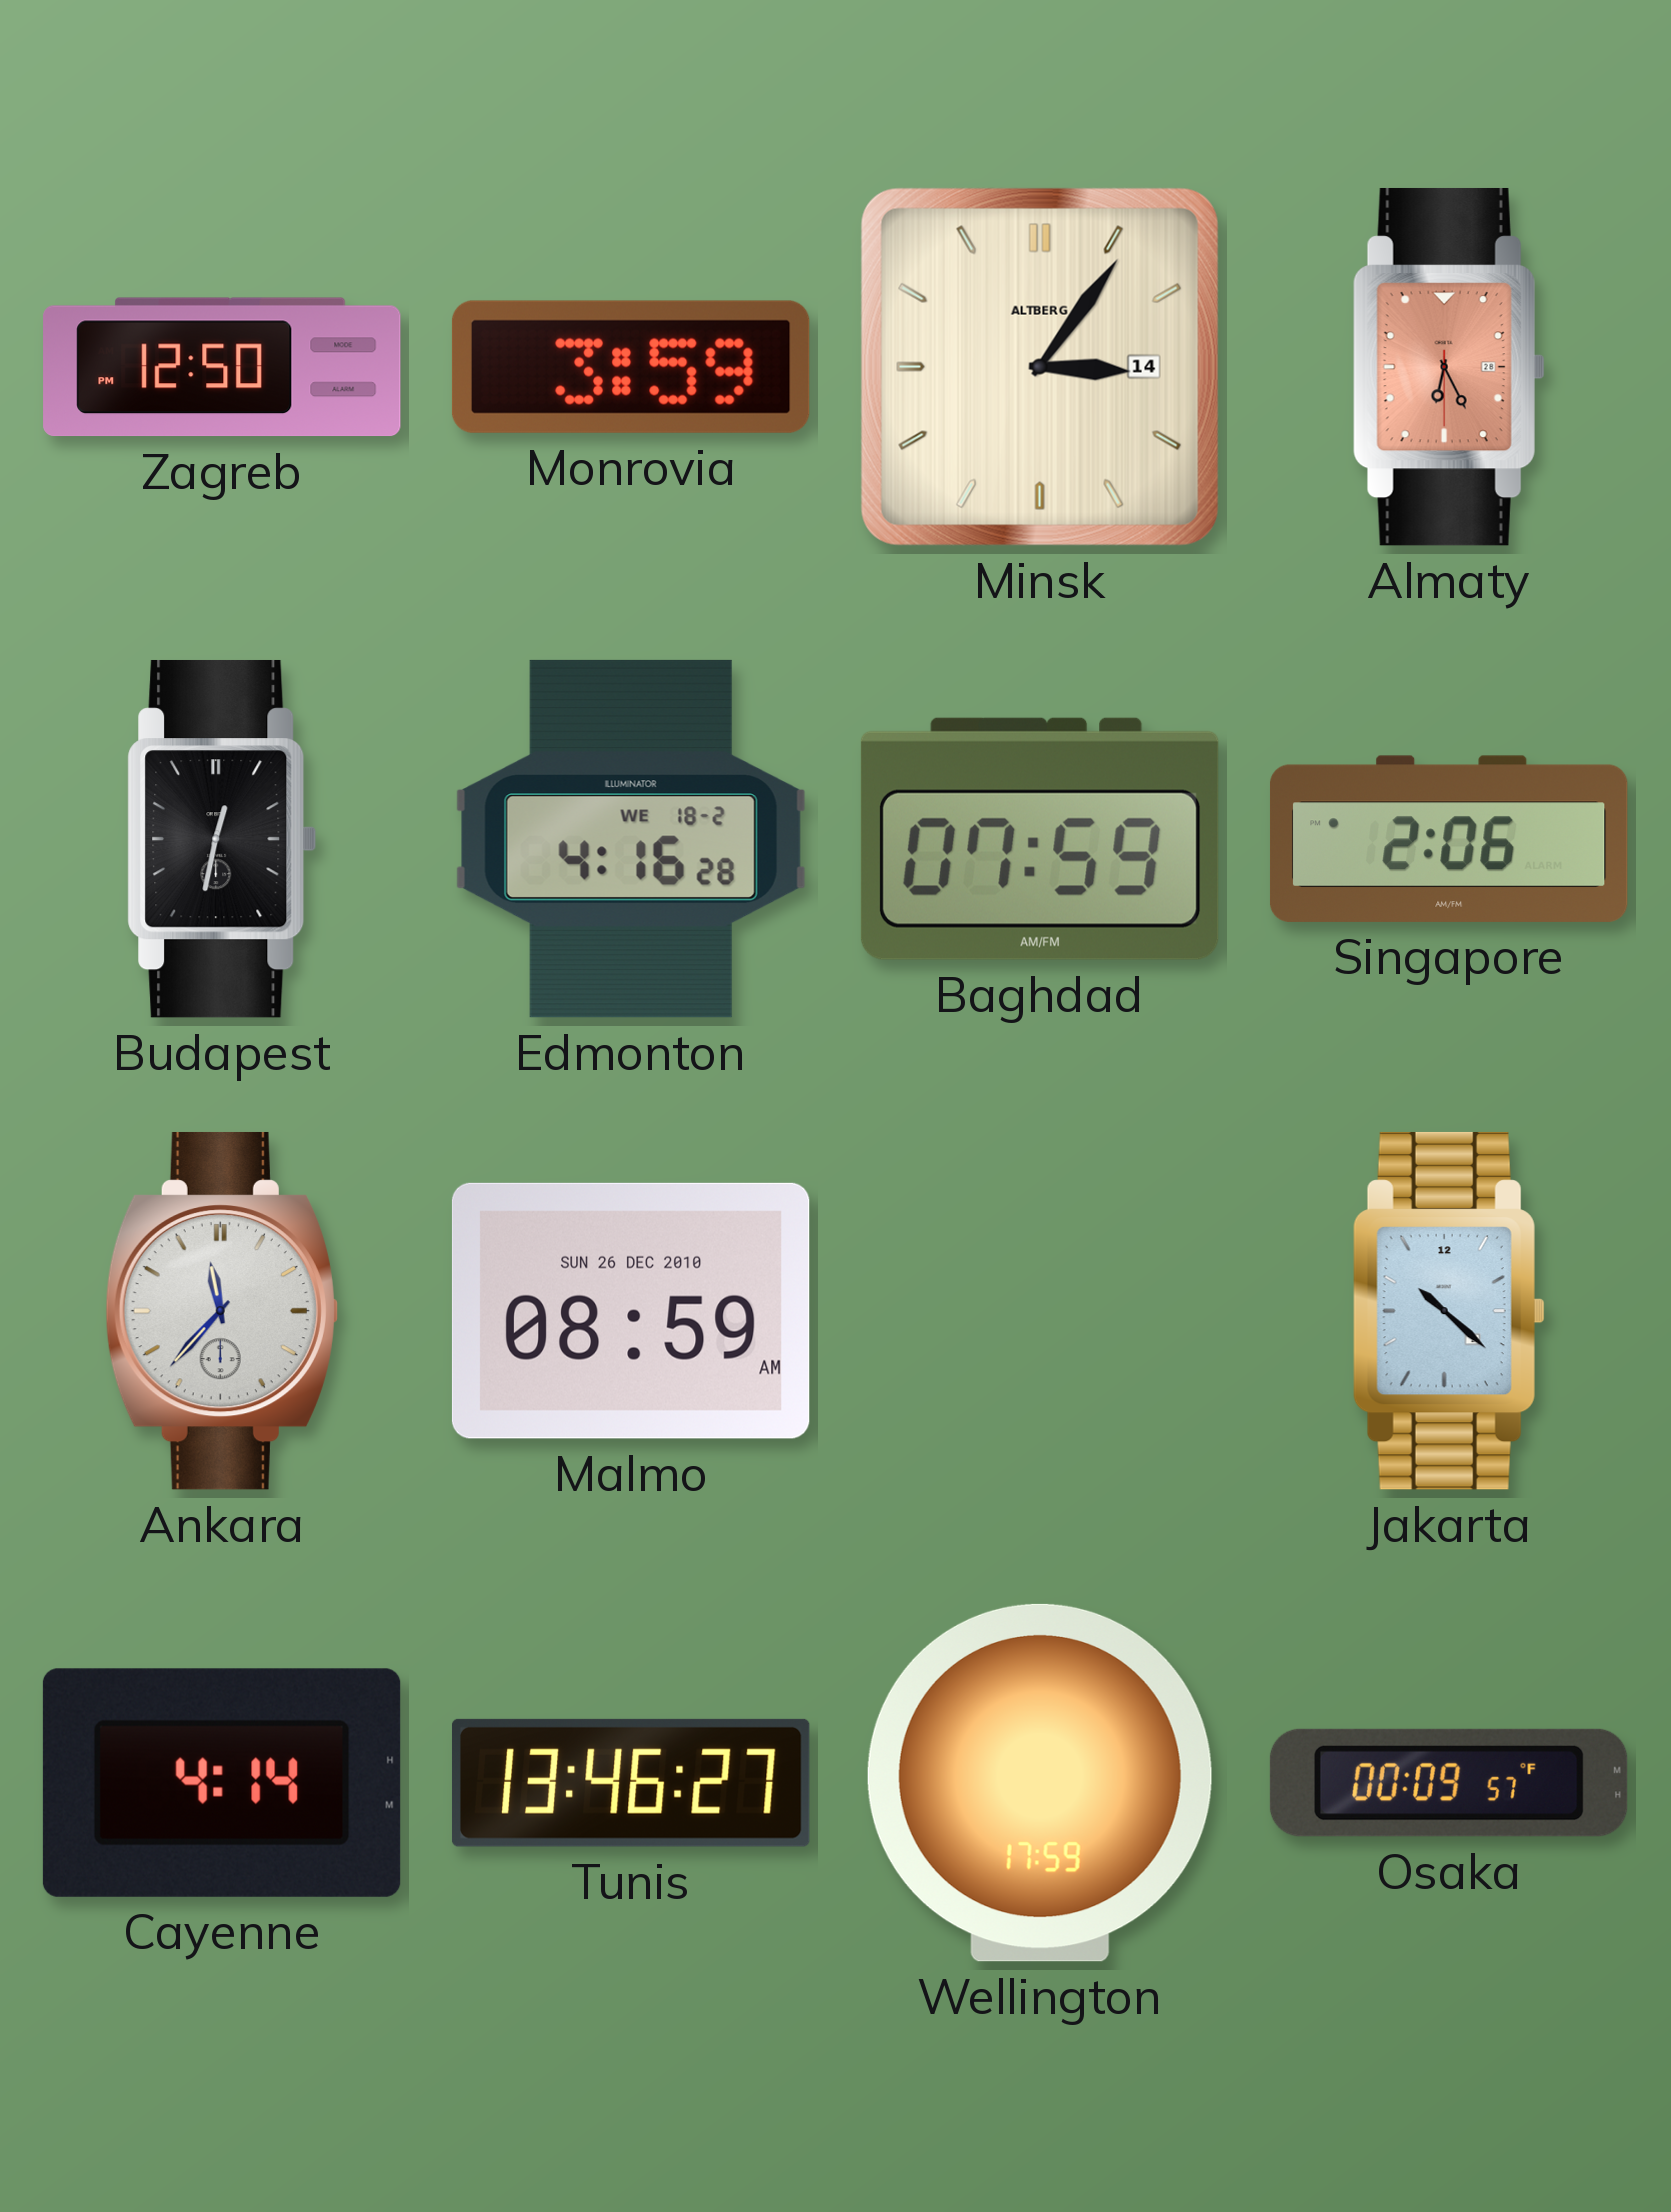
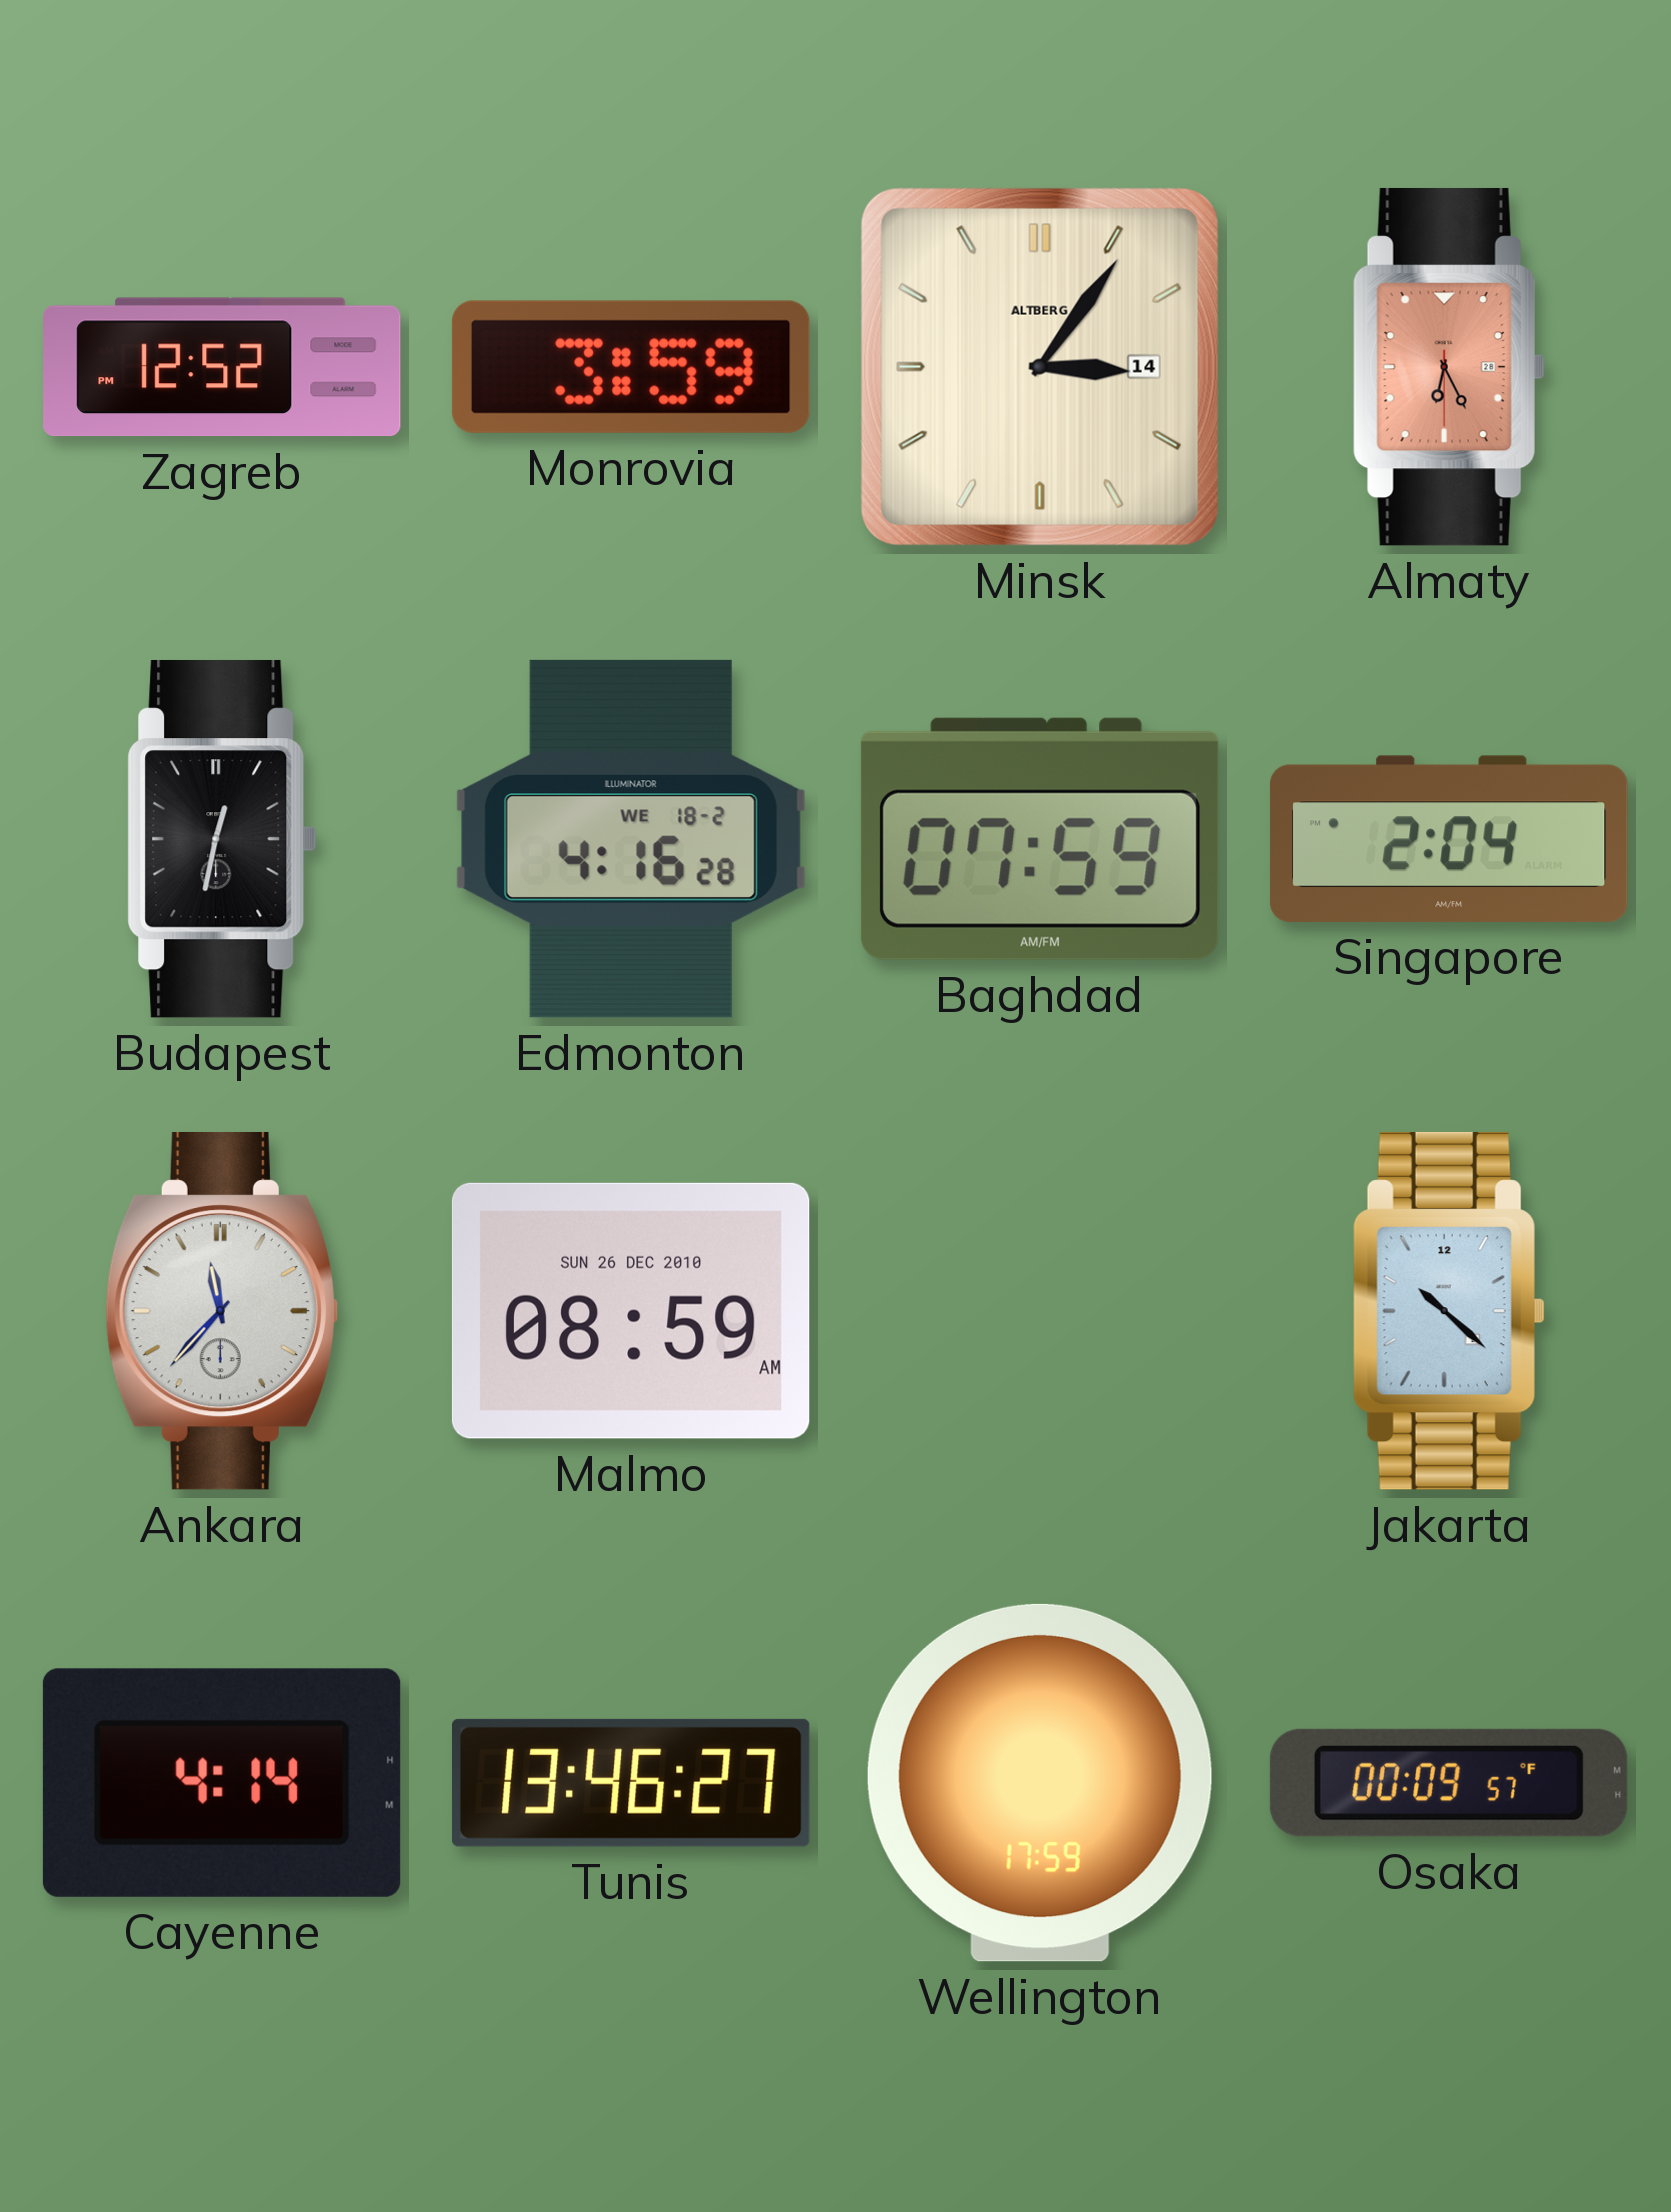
Zagreb: 12:50 -> 12:52
Singapore: 2:06 -> 2:04
